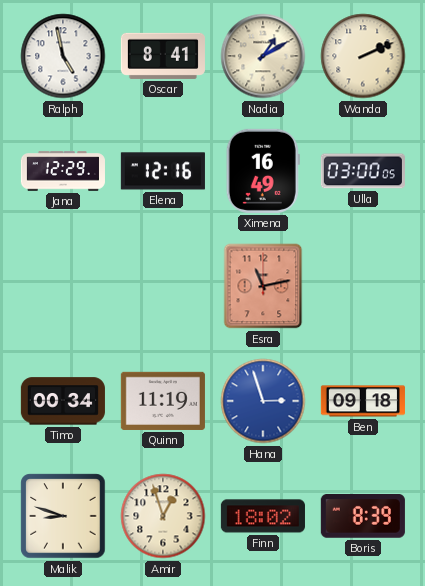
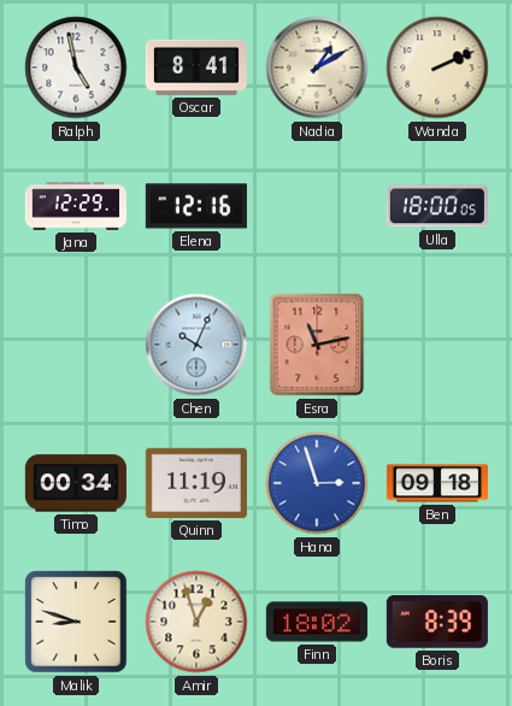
Ximena: 16:49 -> none
Ulla: 03:00 -> 18:00
Chen: none -> 10:04
